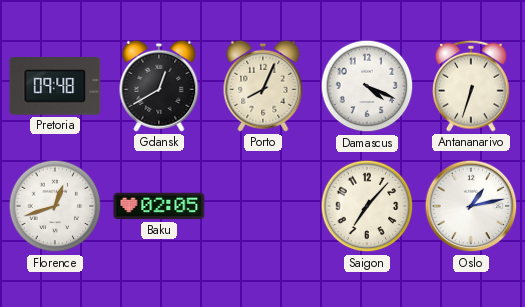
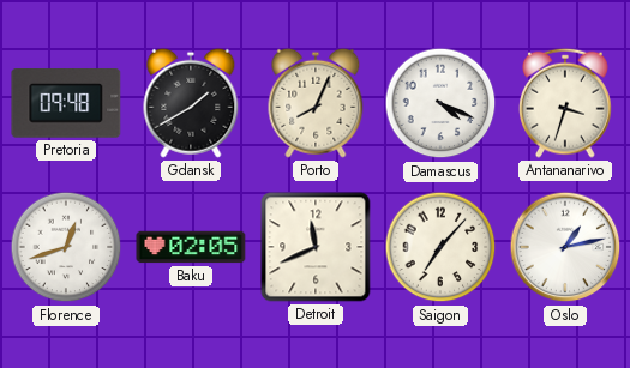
Gdansk: 12:40 -> 1:40
Antananarivo: 6:33 -> 3:33
Detroit: none -> 11:41
